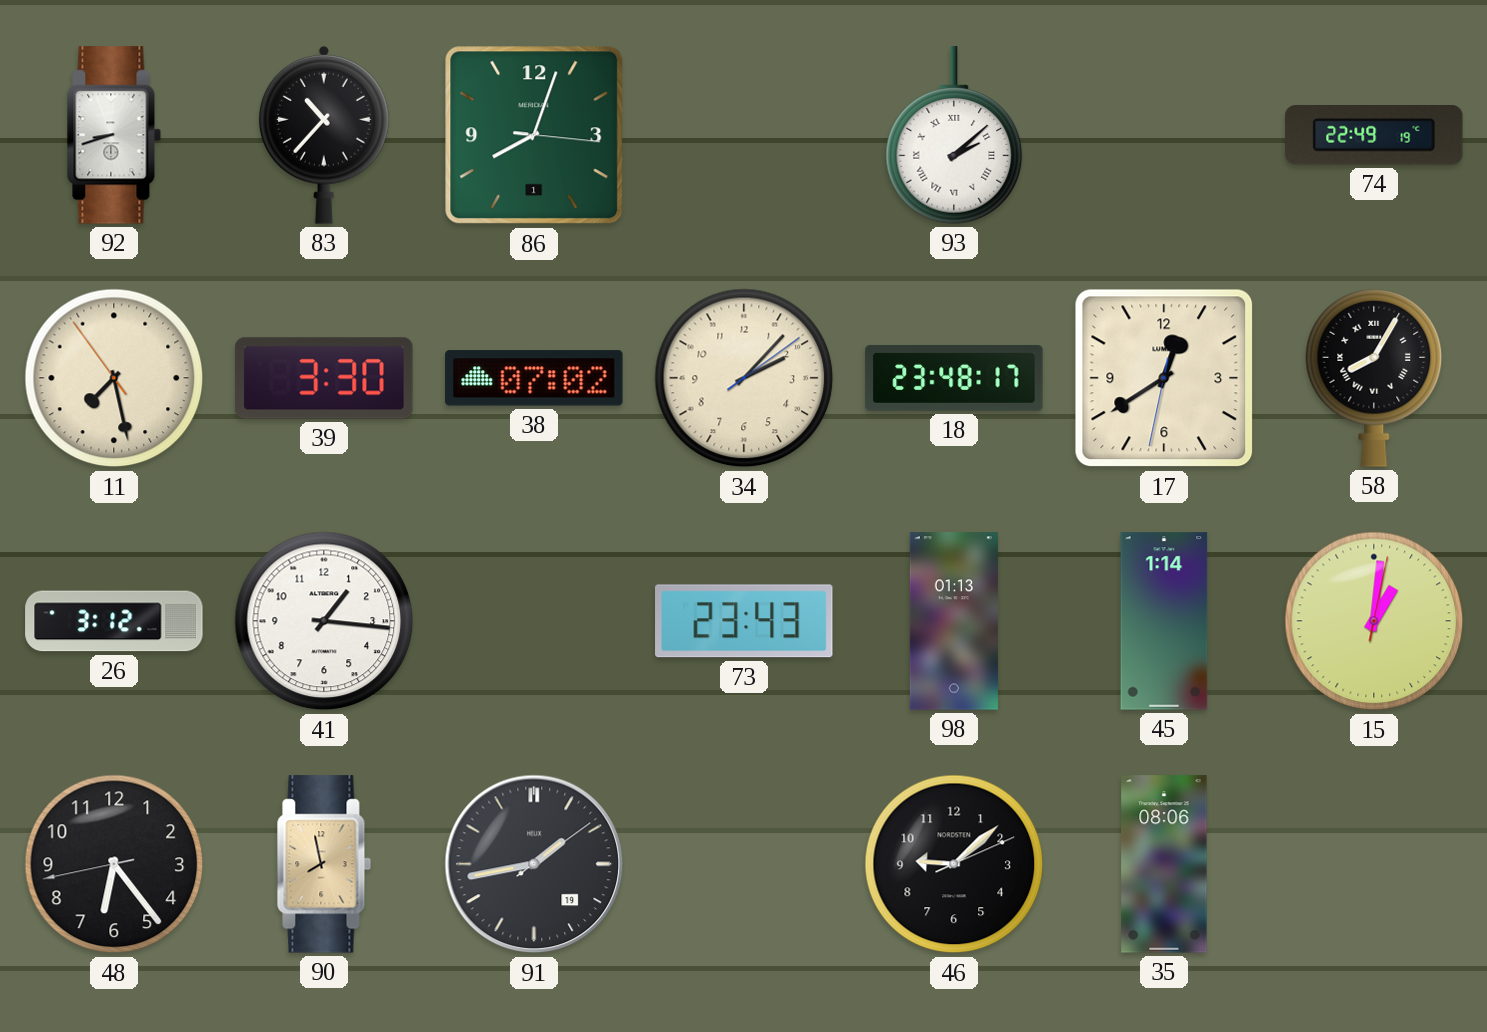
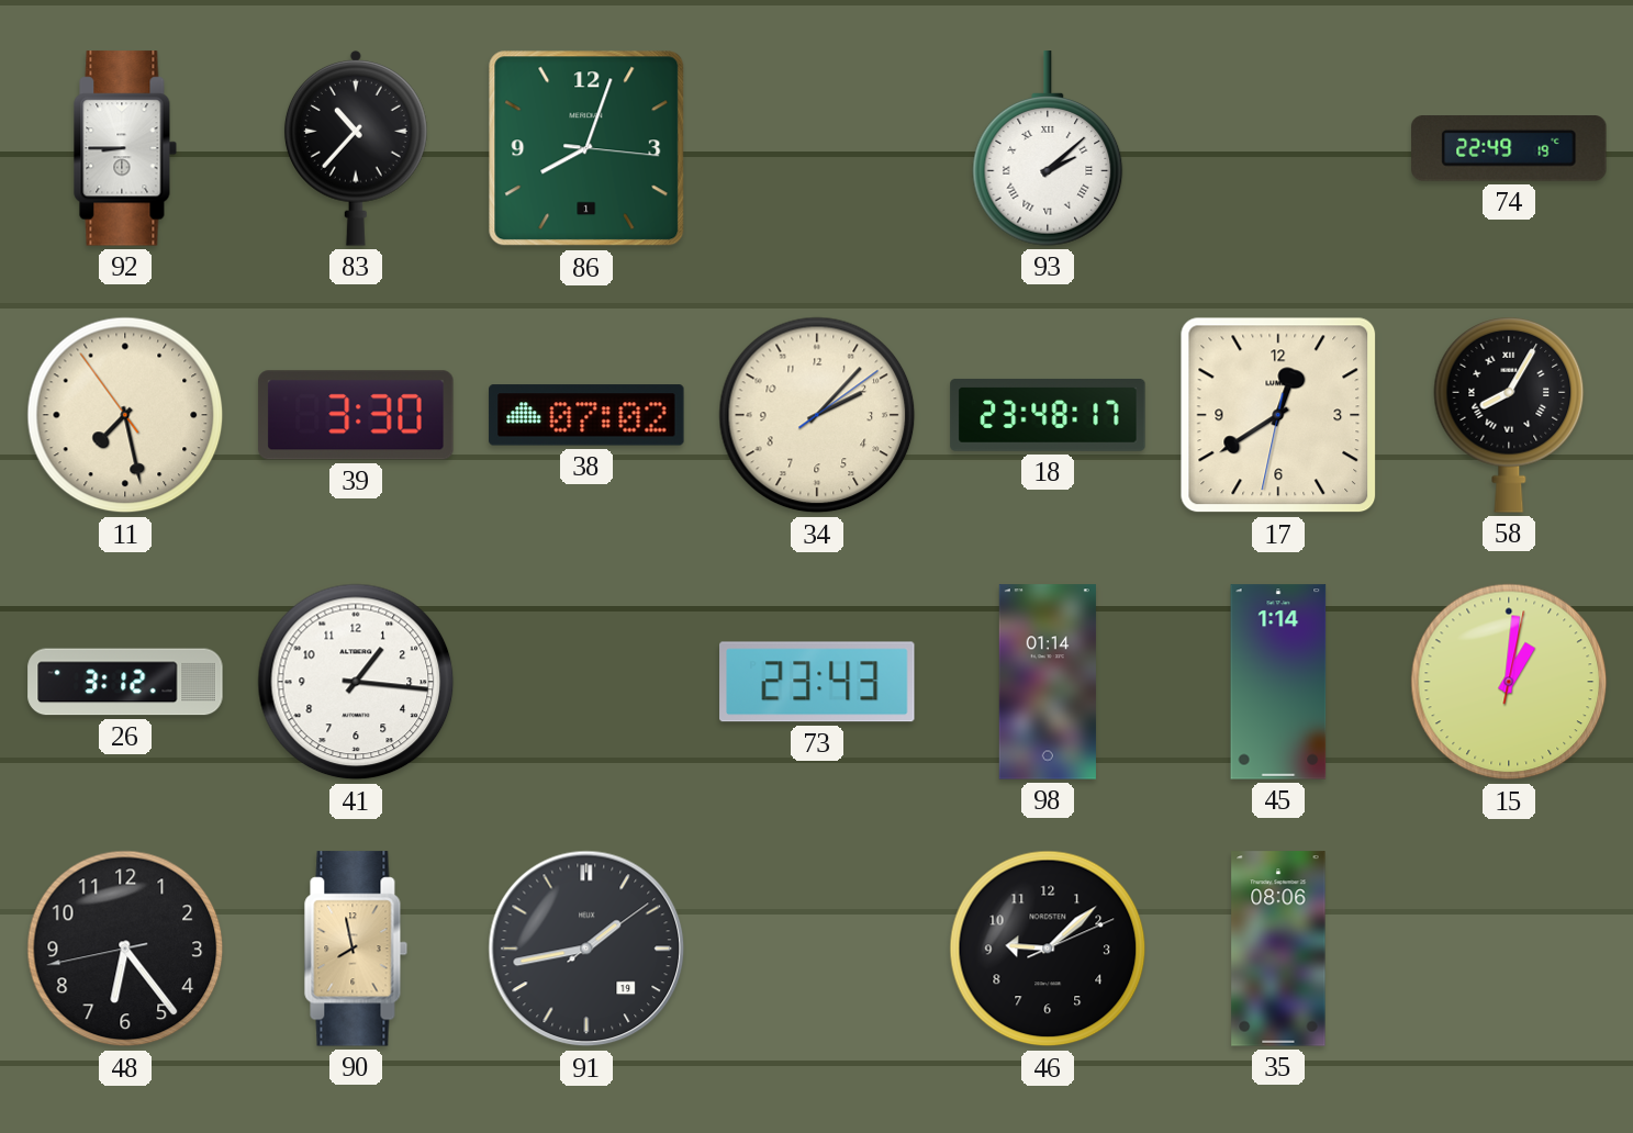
92: 8:42 -> 8:45
98: 01:13 -> 01:14
